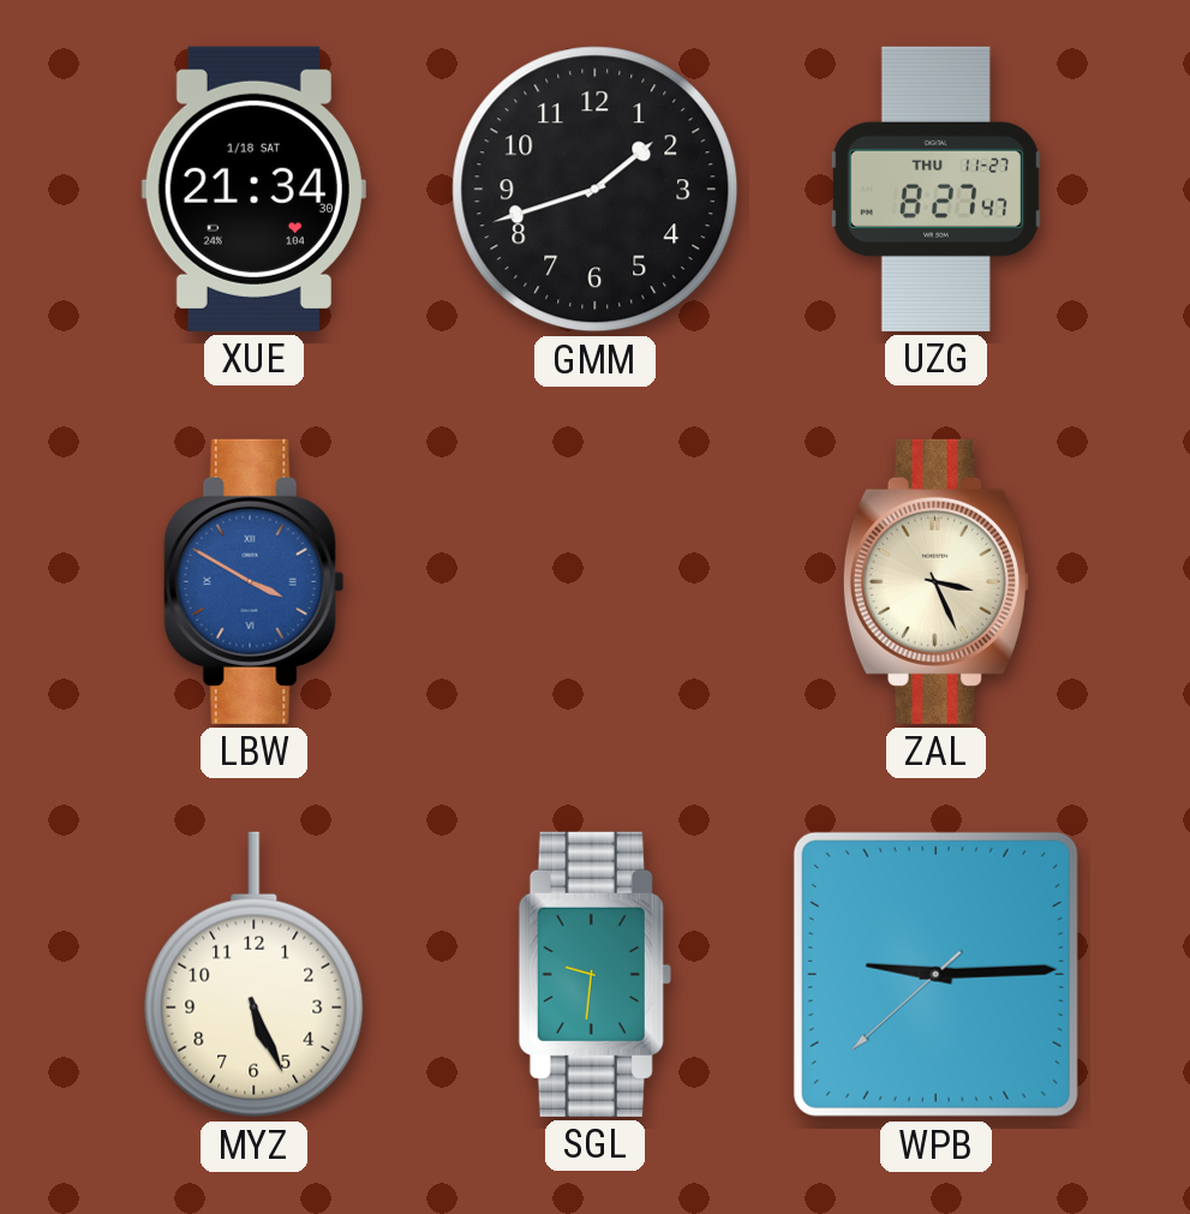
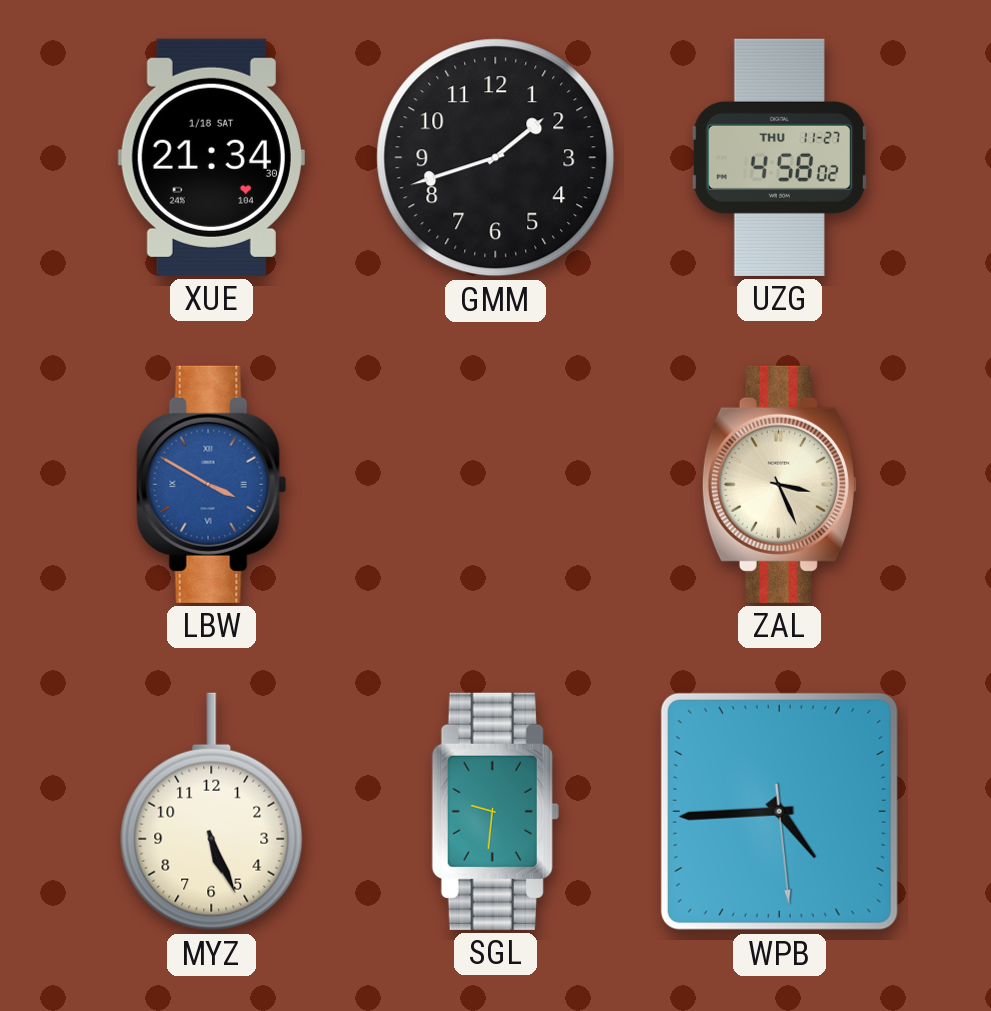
UZG: 8:27 -> 4:58
WPB: 9:14 -> 4:44
